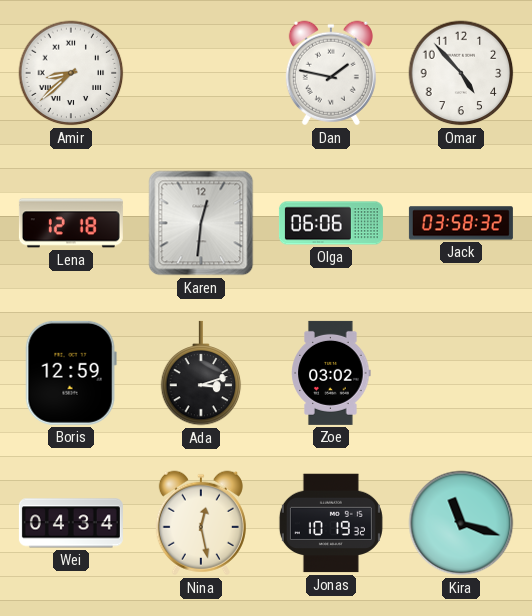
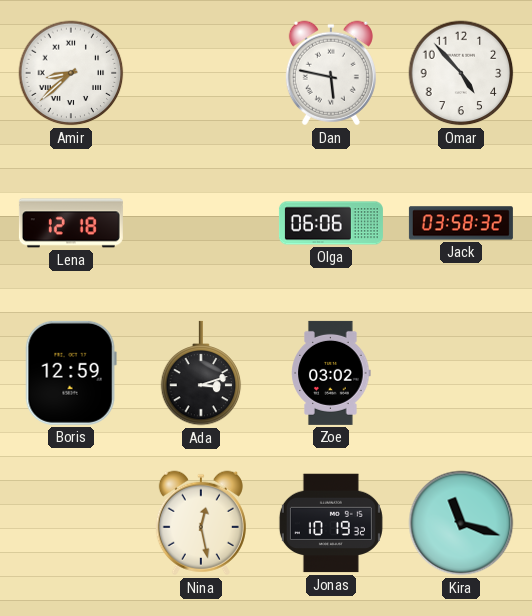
Dan: 1:47 -> 5:47
Karen: 12:31 -> none
Wei: 04:34 -> none
